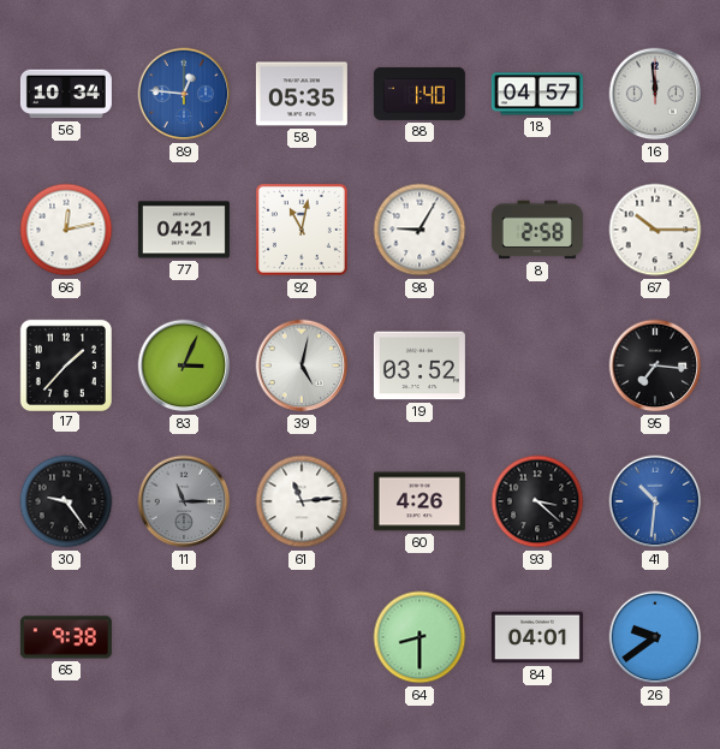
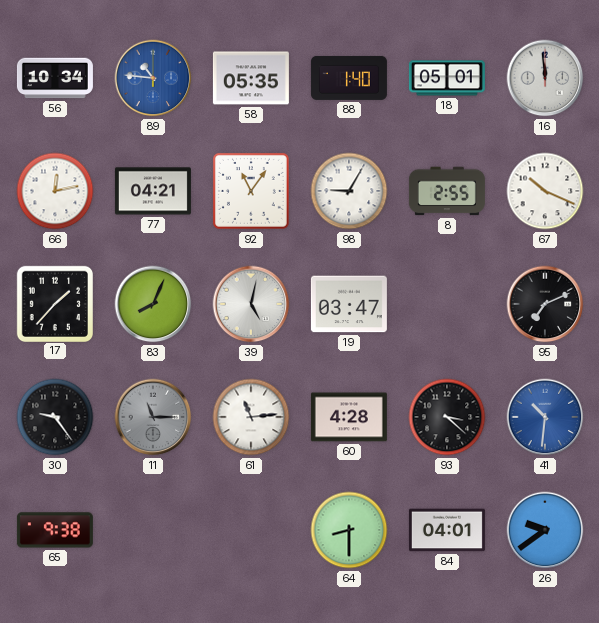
89: 12:46 -> 10:46
18: 04:57 -> 05:01
92: 11:02 -> 11:06
8: 2:58 -> 2:55
67: 10:15 -> 10:19
83: 3:04 -> 8:04
19: 03:52 -> 03:47
95: 7:16 -> 7:11
60: 4:26 -> 4:28
